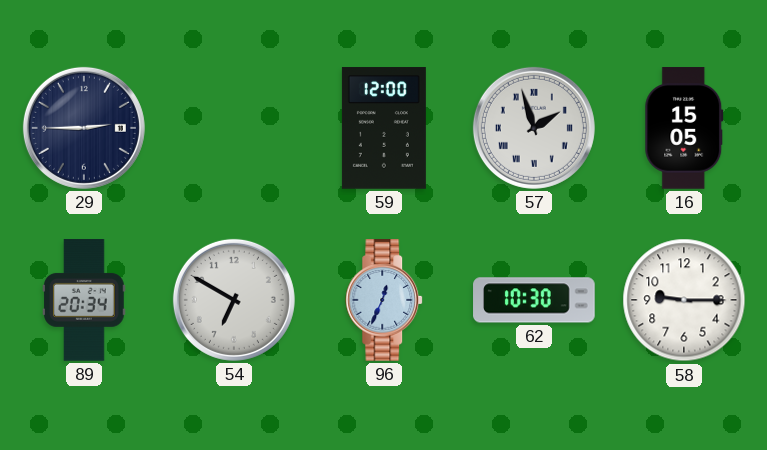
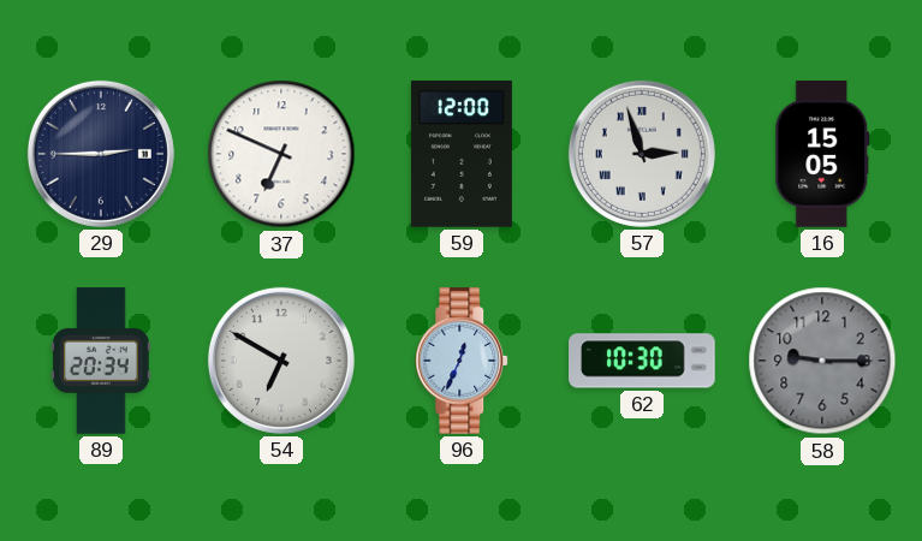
37: none -> 6:49
57: 1:57 -> 2:57
58 dial: white -> grey
